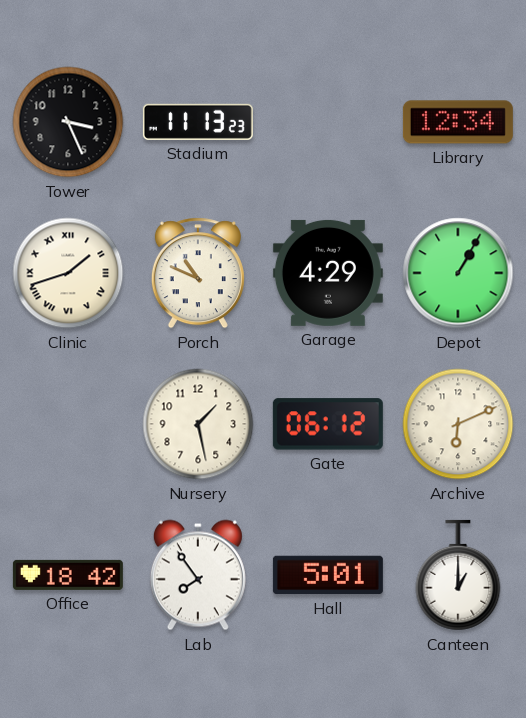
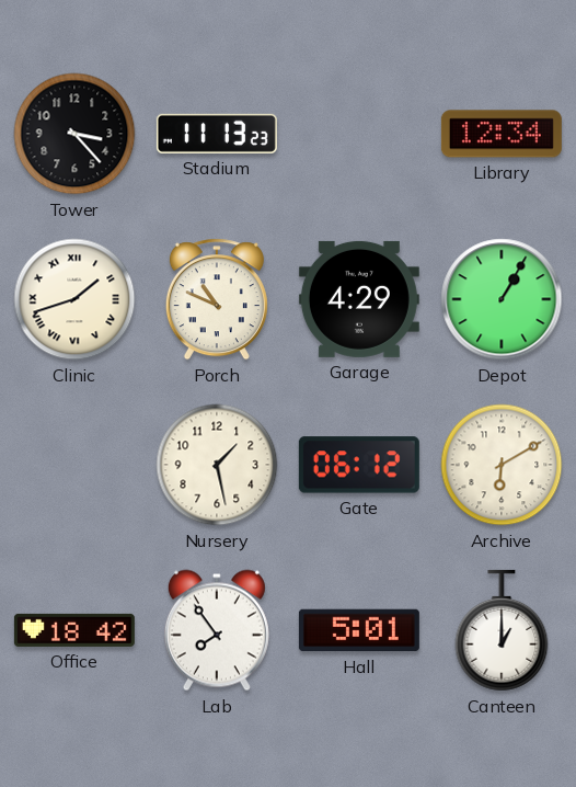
Tower: 3:26 -> 3:23
Archive: 6:11 -> 6:10
